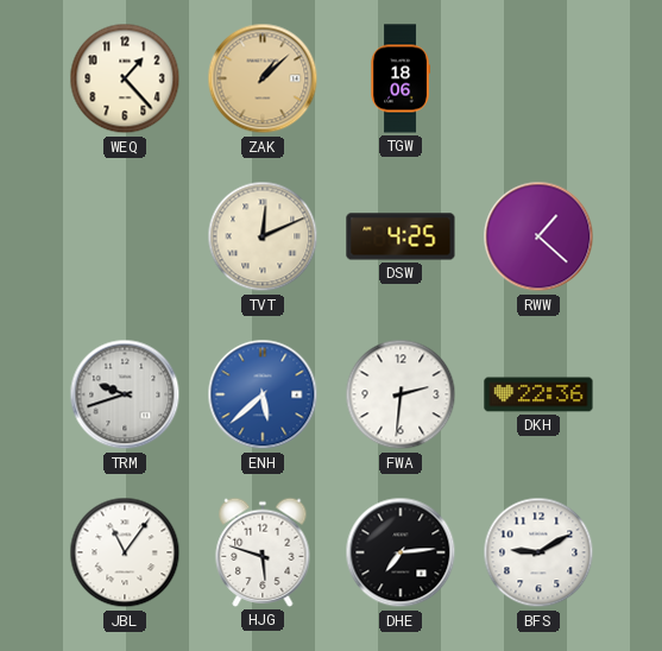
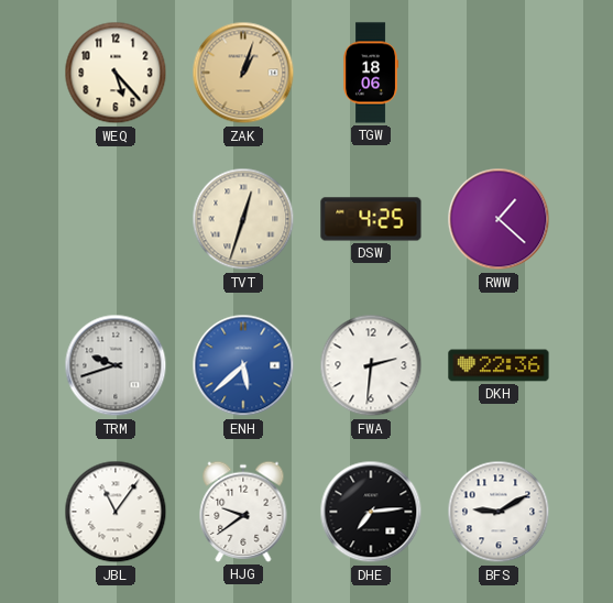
WEQ: 1:23 -> 5:23
ZAK: 1:08 -> 1:03
TVT: 12:11 -> 12:33
HJG: 5:48 -> 9:39
